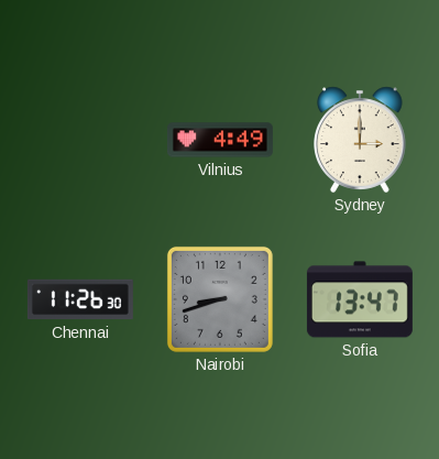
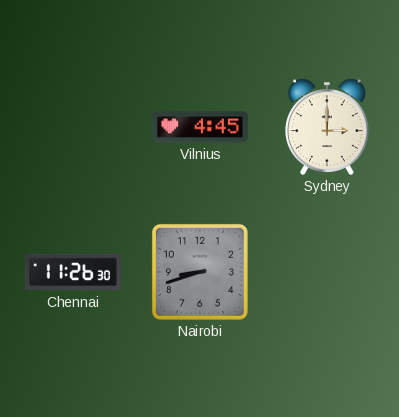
Vilnius: 4:49 -> 4:45
Sofia: 13:47 -> none
